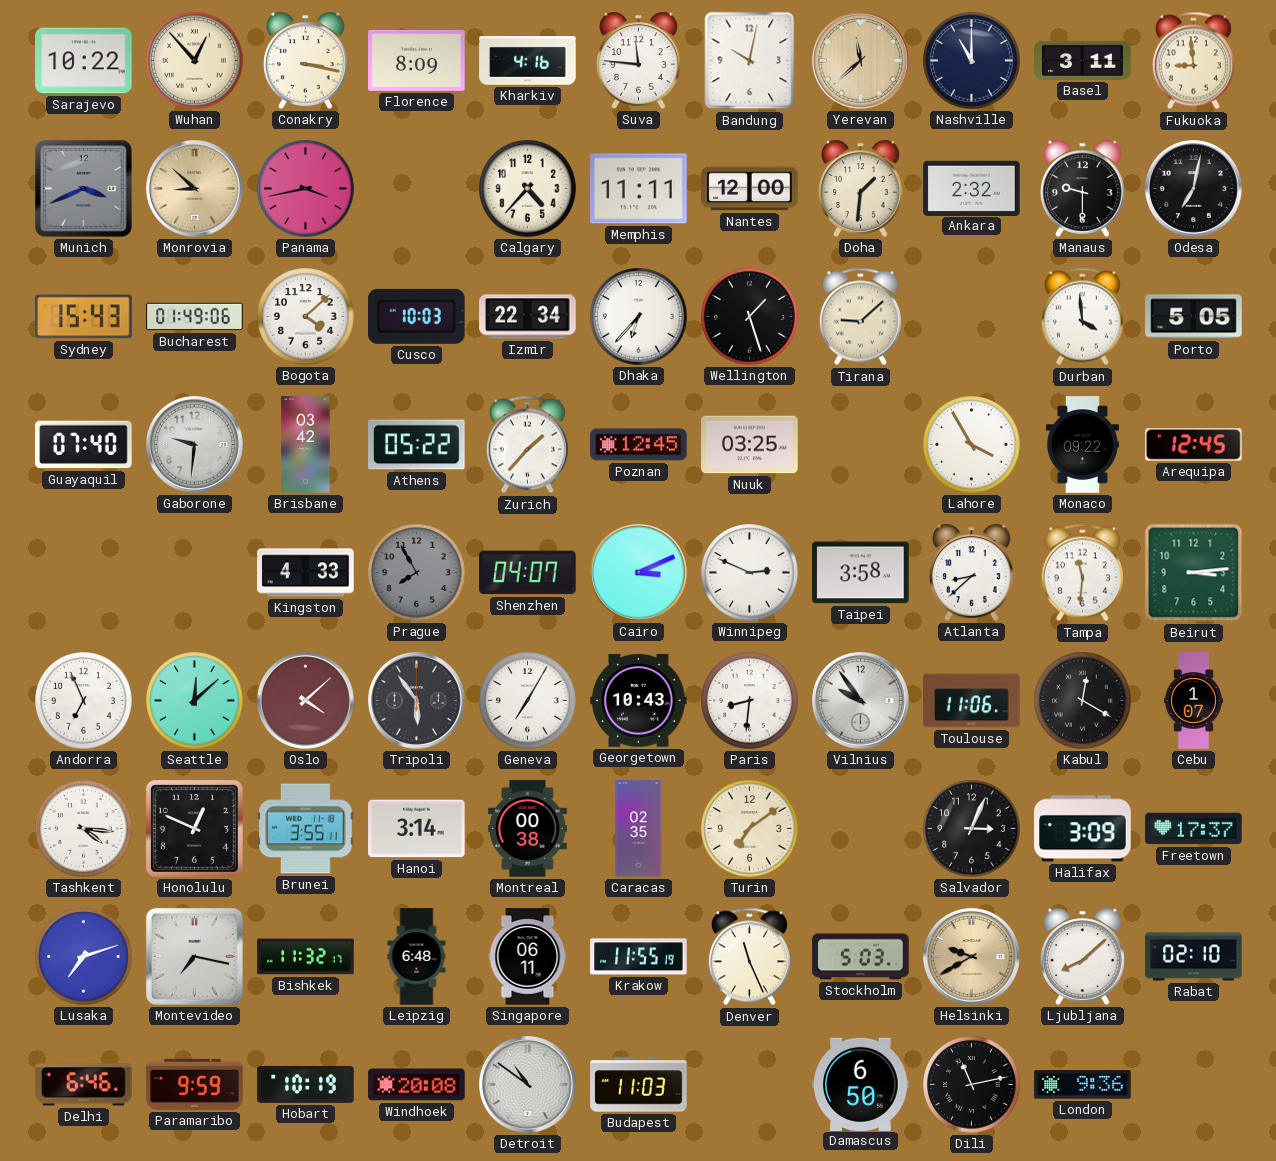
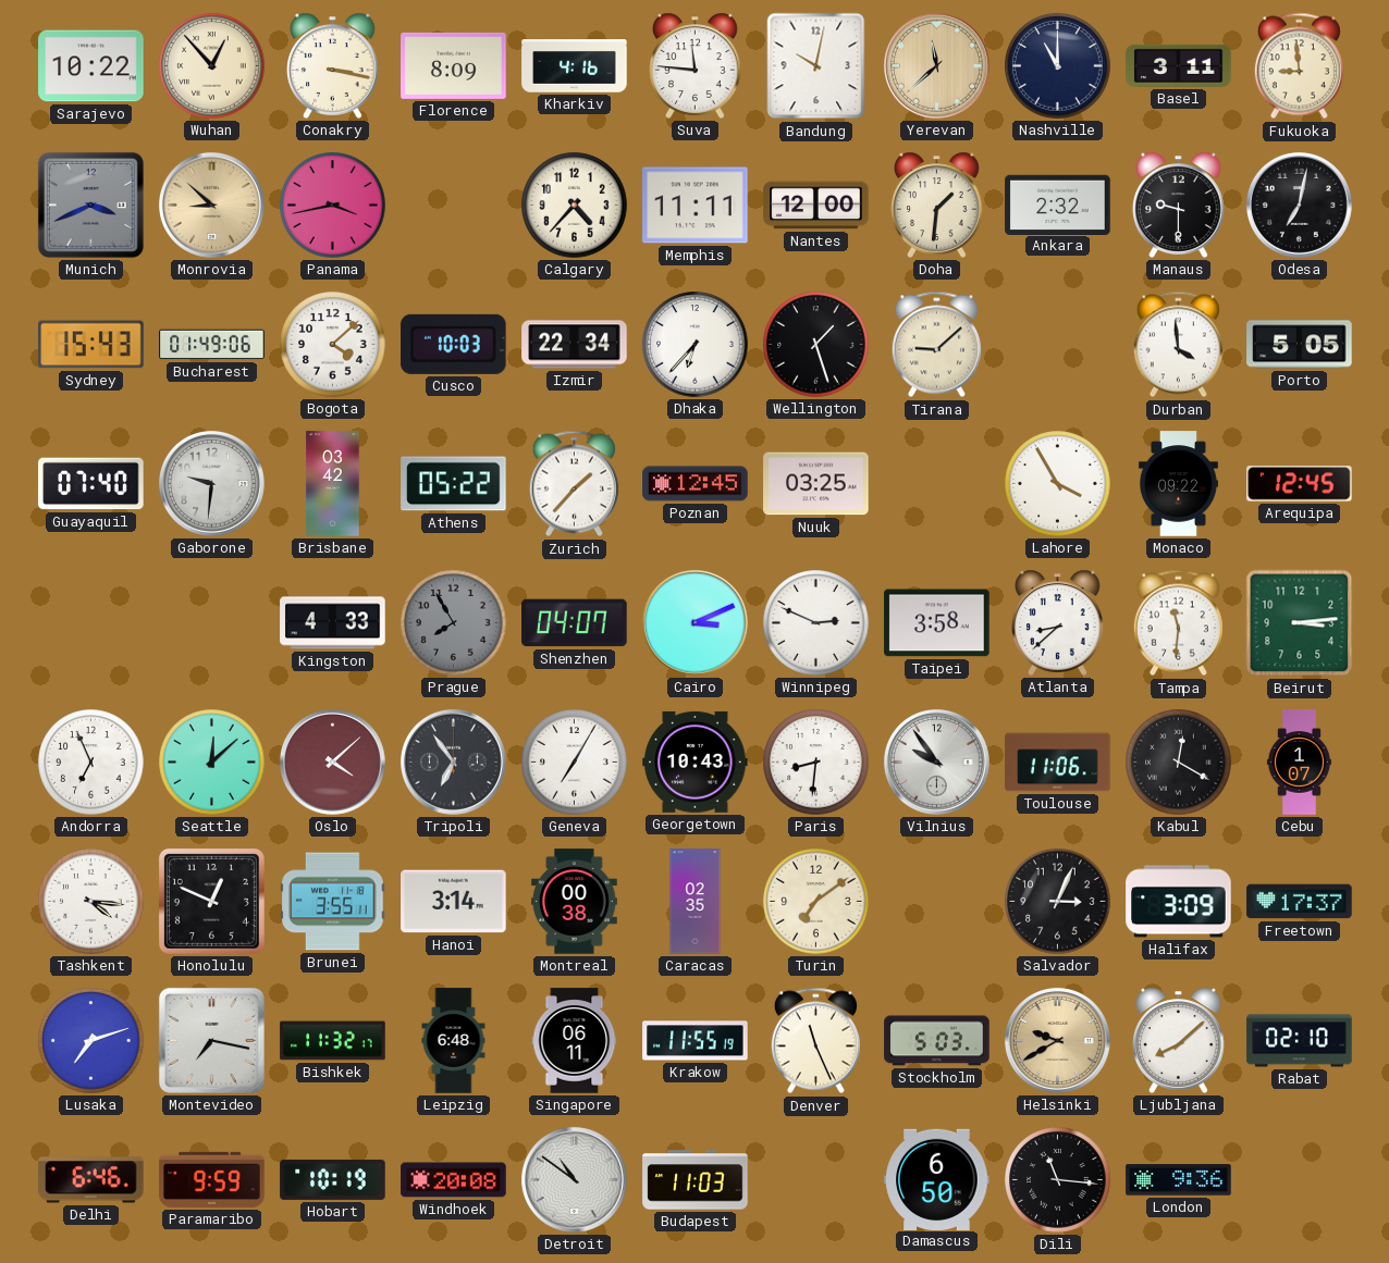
Tripoli: 5:54 -> 6:54
Dili: 11:13 -> 11:16
